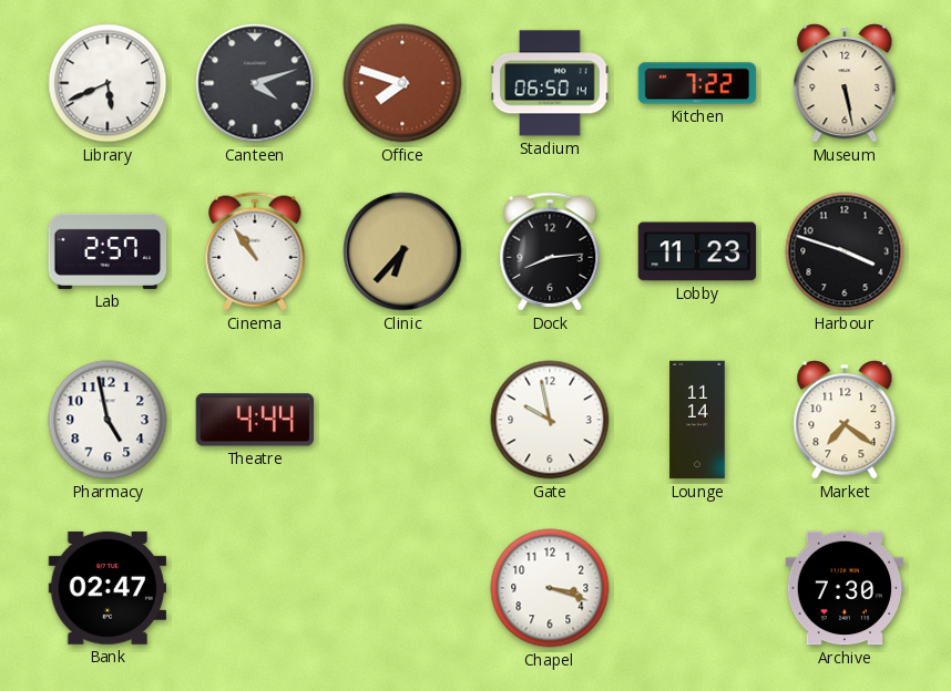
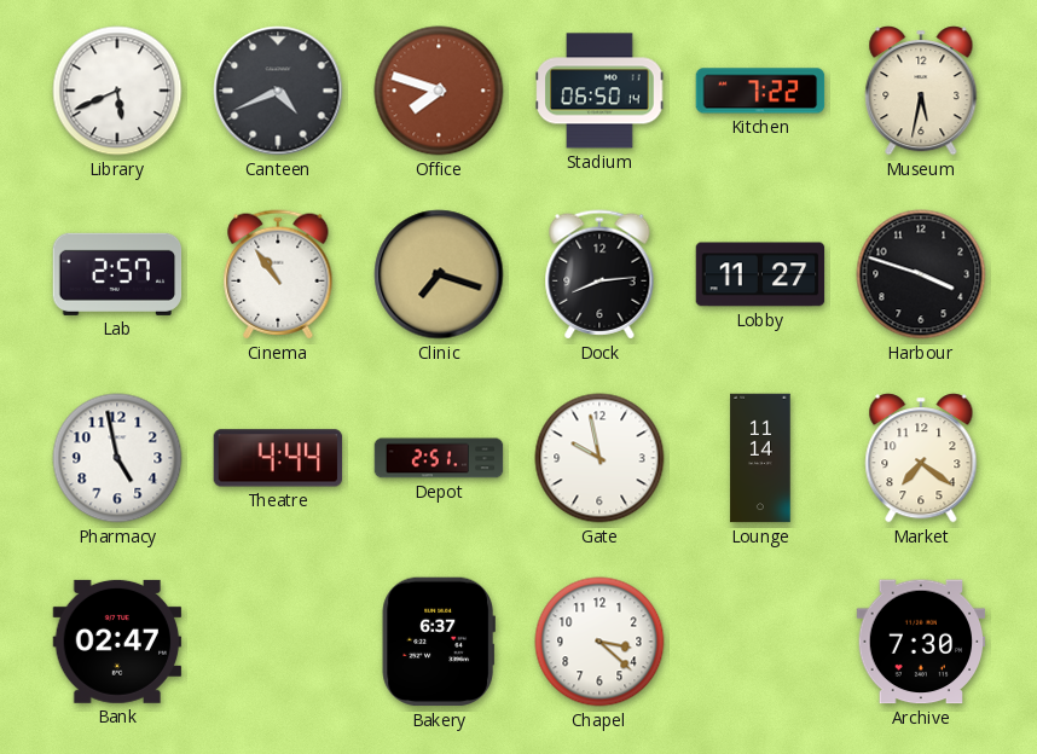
Canteen: 4:12 -> 4:41
Museum: 5:28 -> 5:32
Clinic: 6:37 -> 7:18
Lobby: 11:23 -> 11:27
Depot: none -> 2:51
Bakery: none -> 6:37
Chapel: 3:18 -> 3:22
